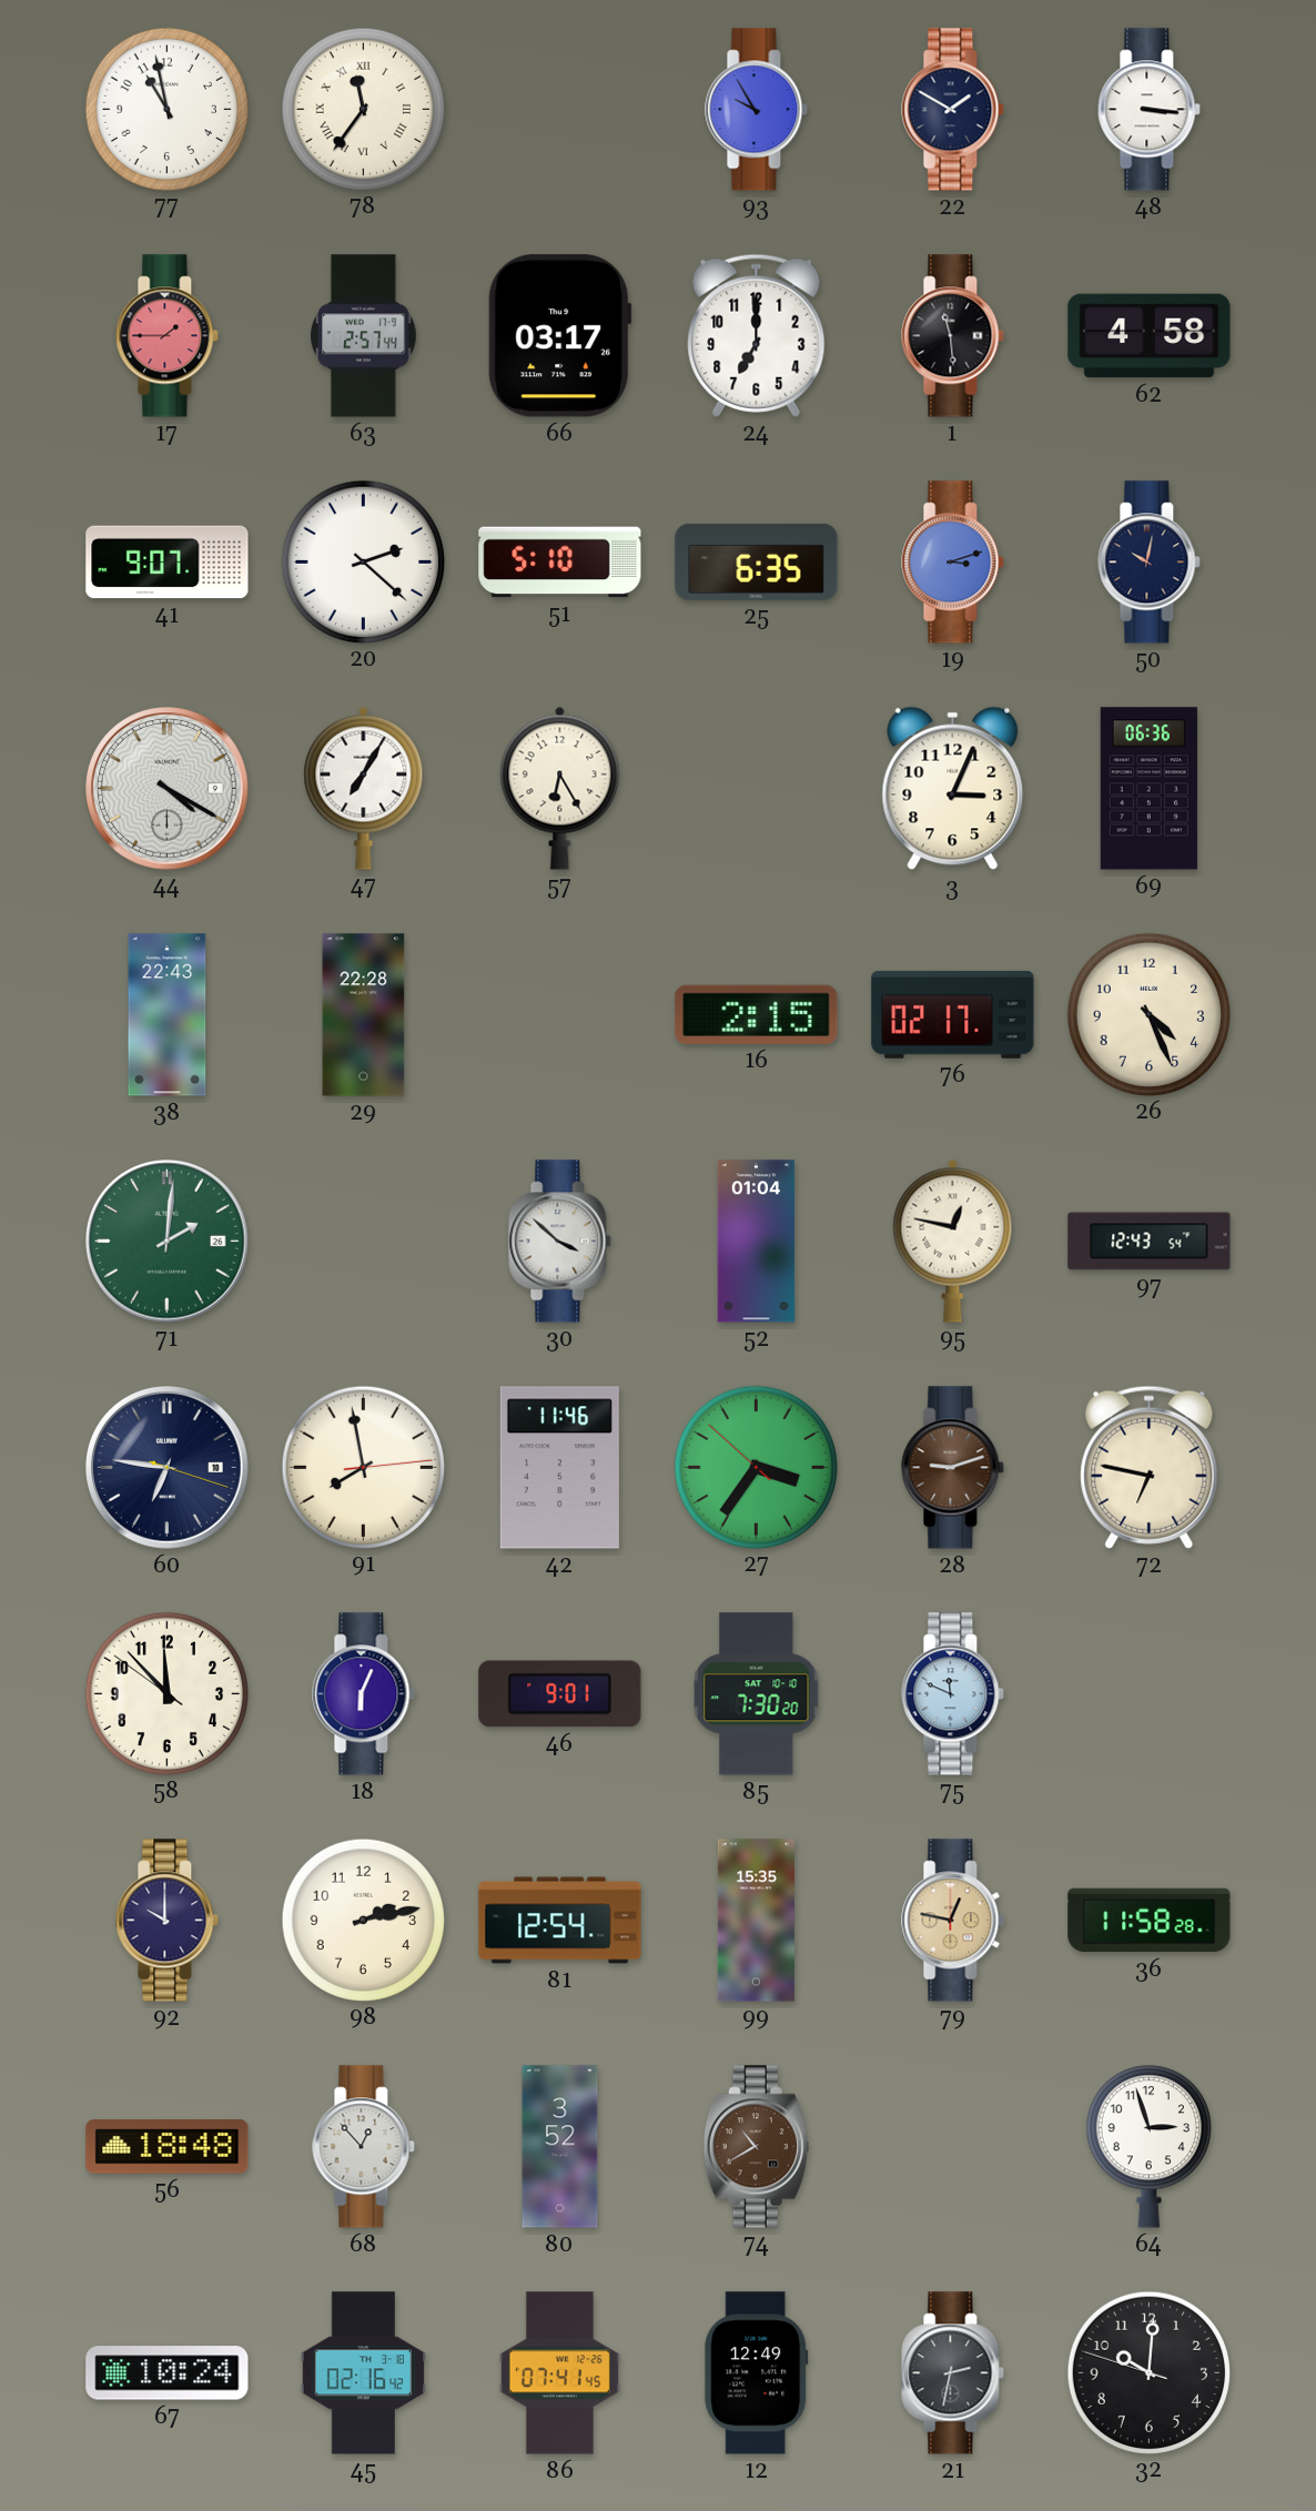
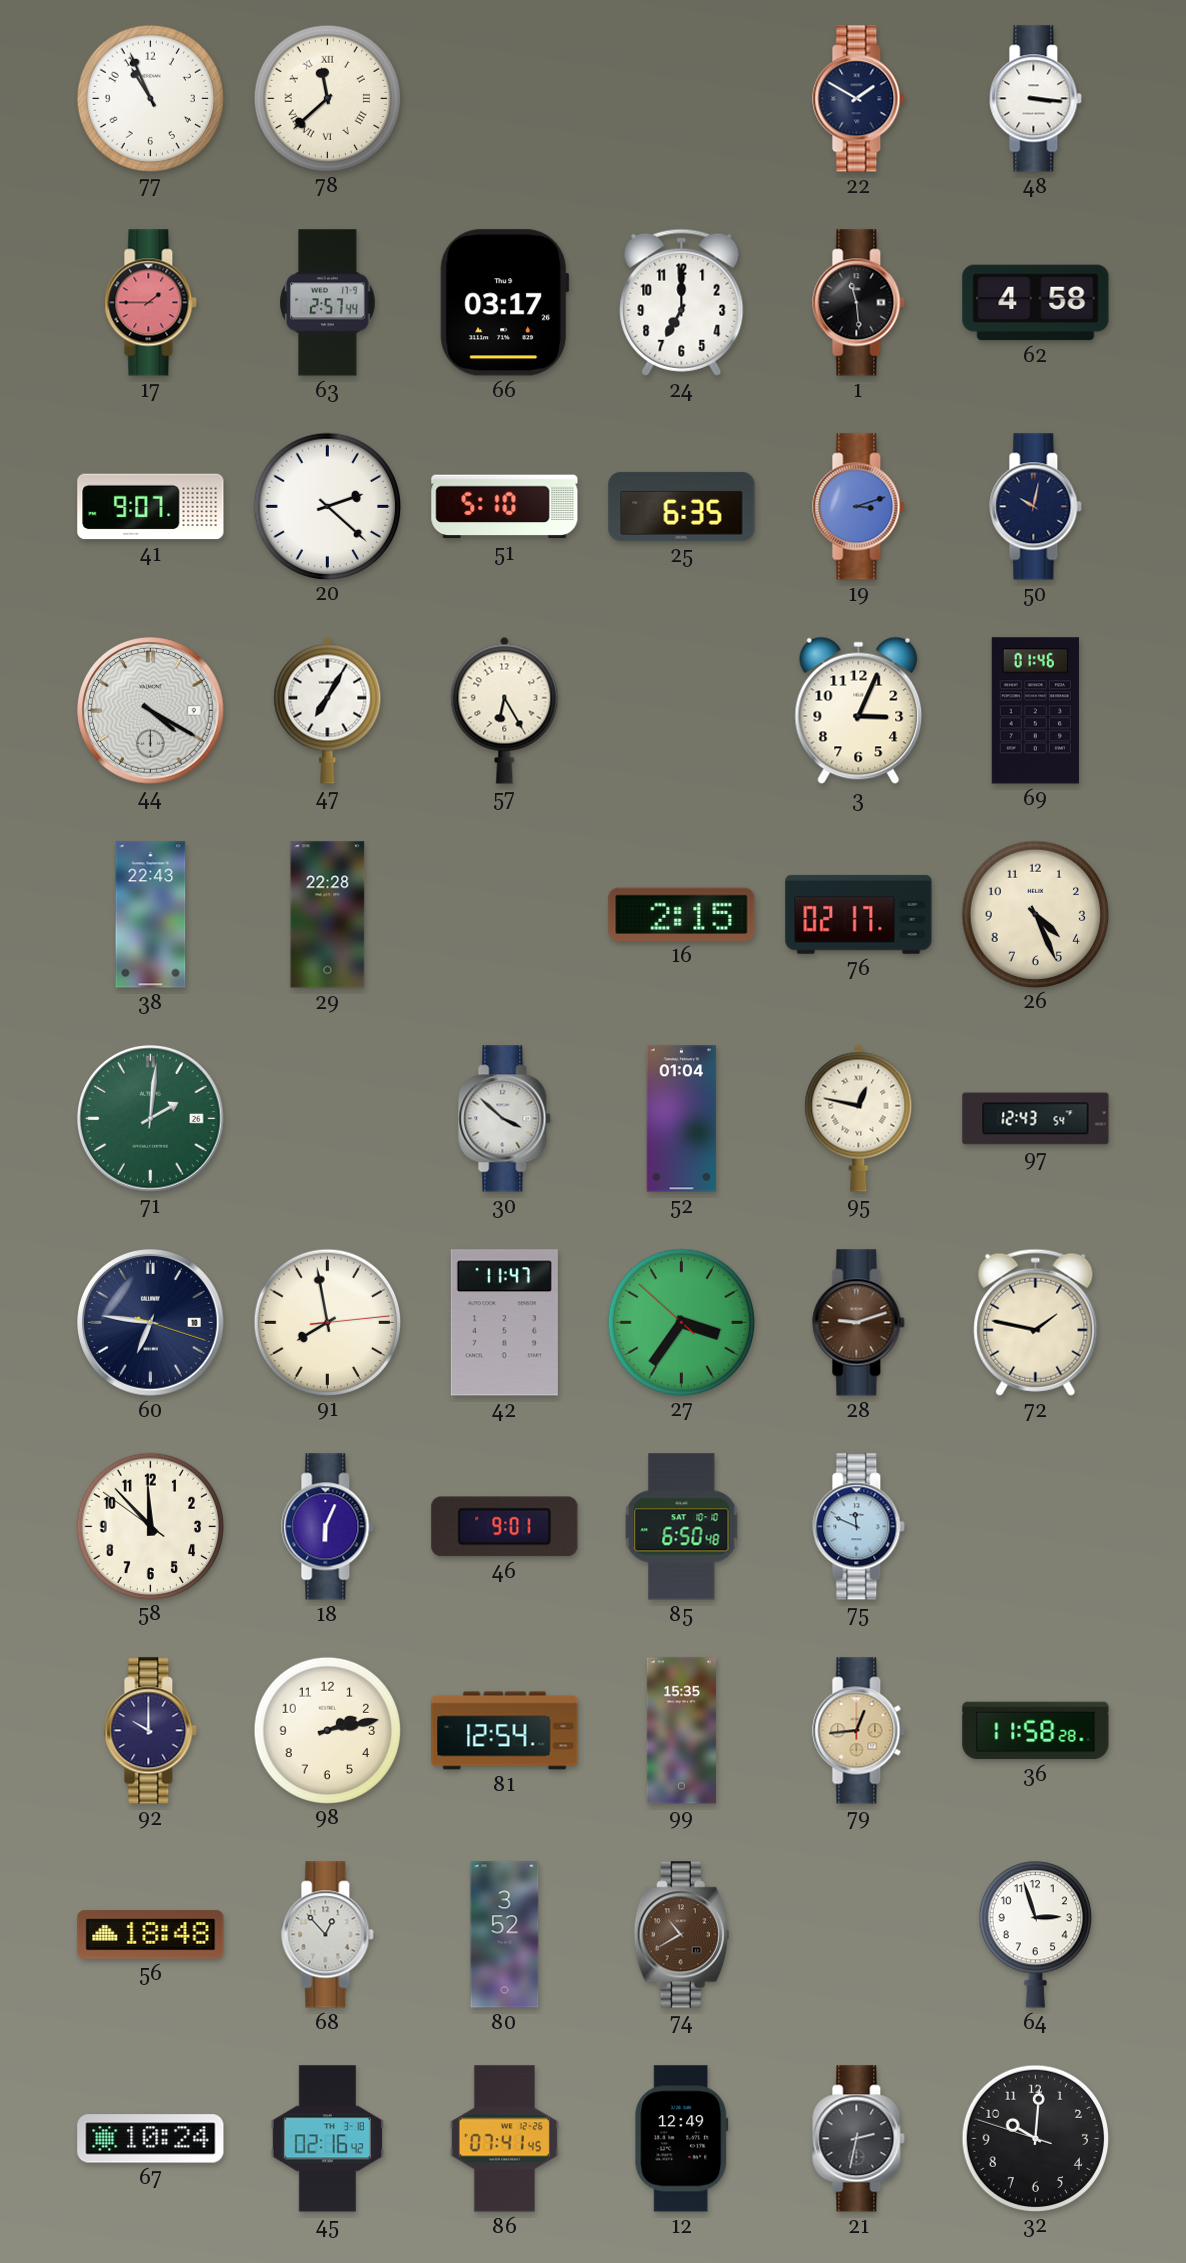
77: 10:58 -> 10:56
78: 11:36 -> 11:38
93: 9:55 -> none
69: 06:36 -> 01:46
42: 11:46 -> 11:47
72: 6:47 -> 1:47
85: 7:30 -> 6:50
79: 12:47 -> 12:44
